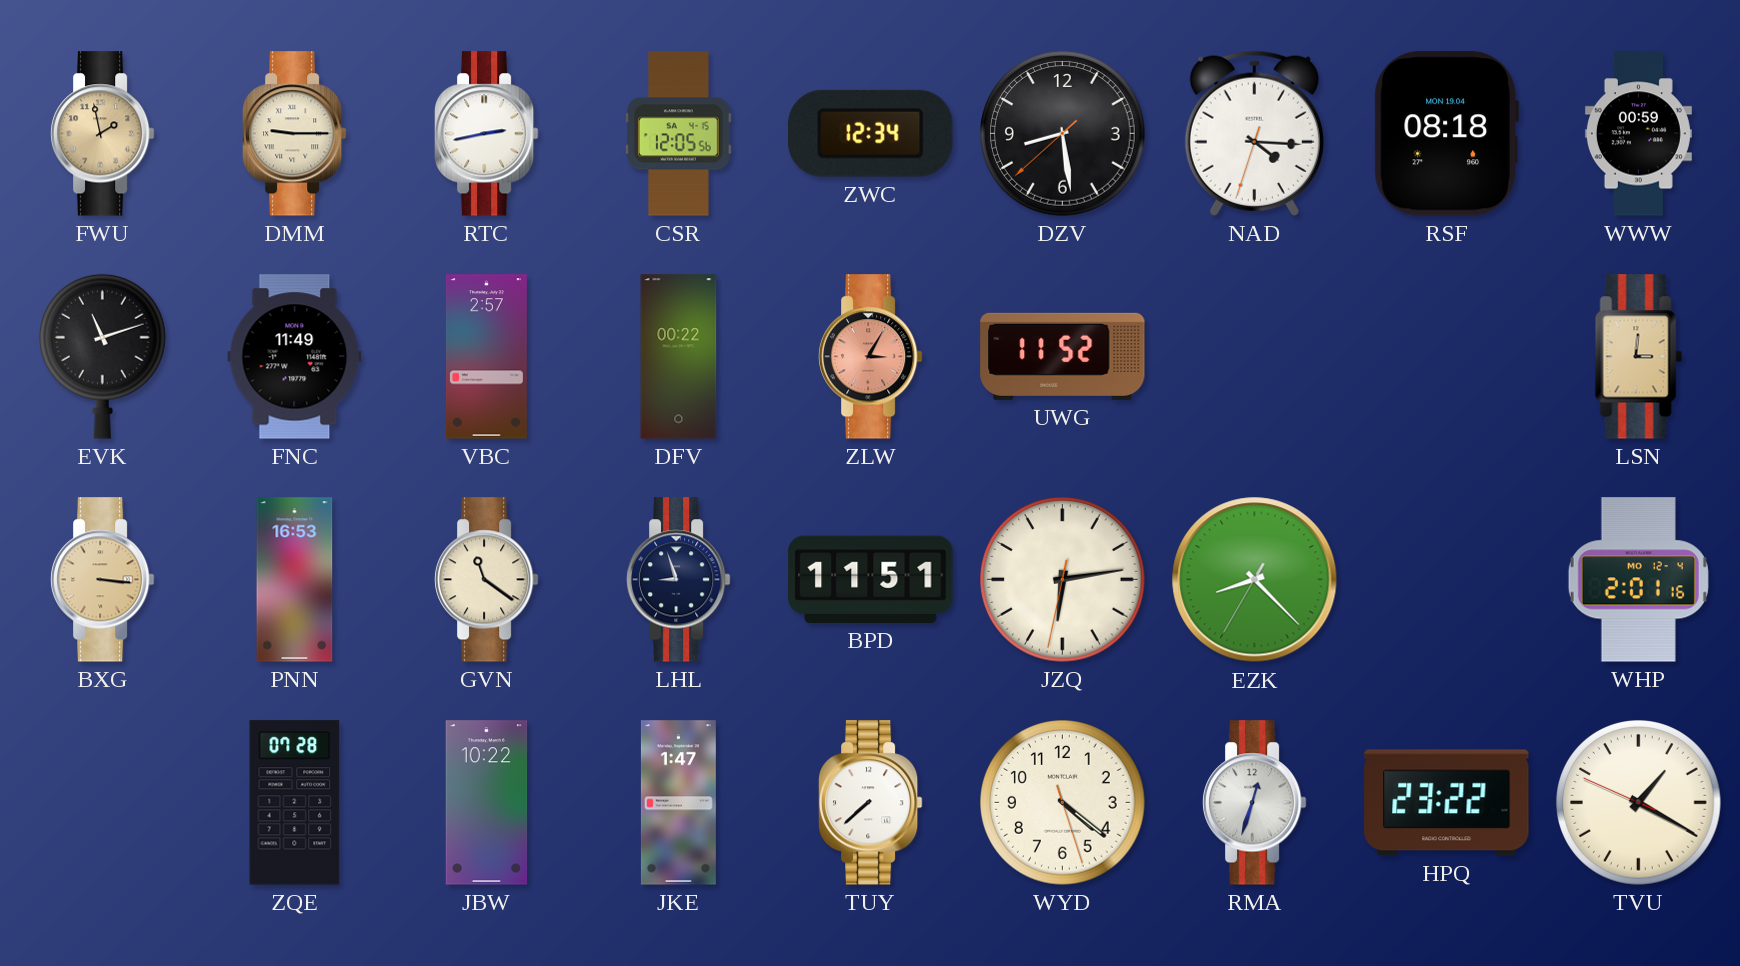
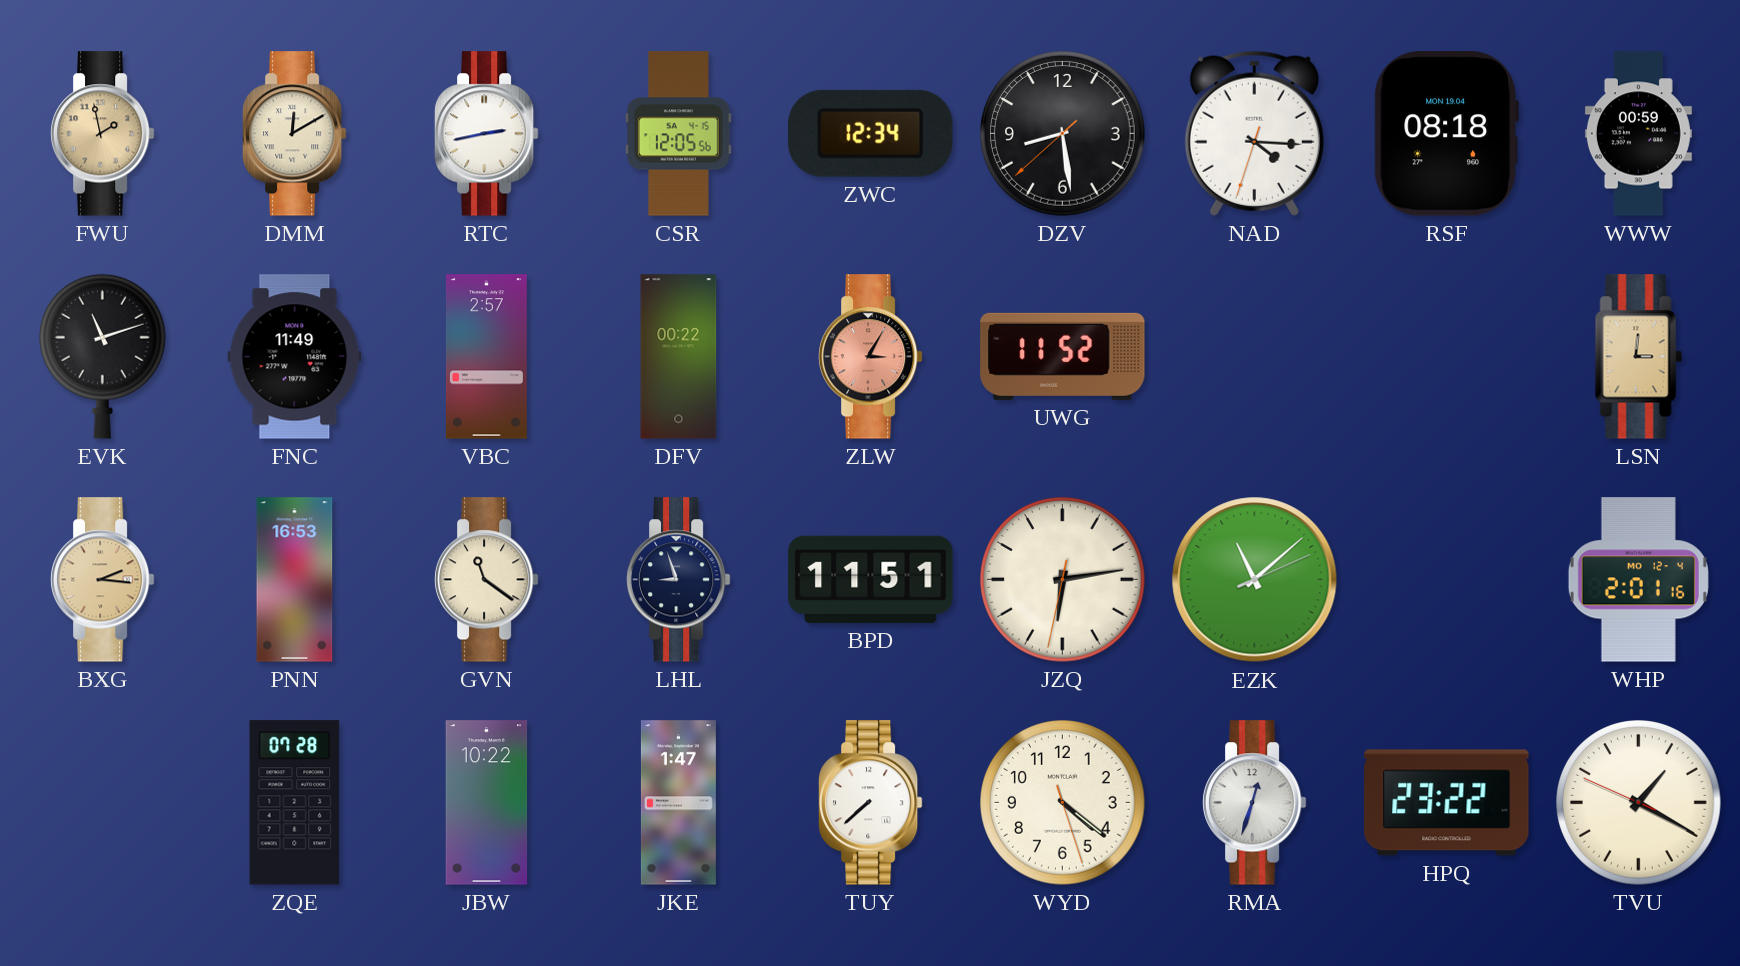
DMM: 9:15 -> 12:10
BXG: 3:16 -> 2:16
EZK: 8:22 -> 11:08
